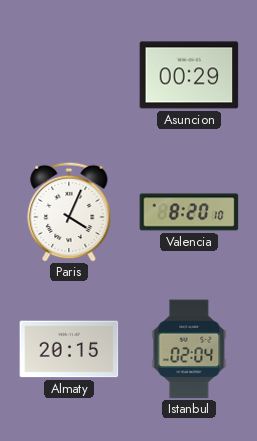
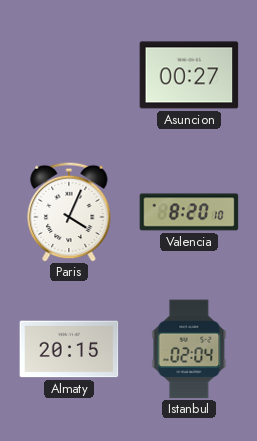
Asuncion: 00:29 -> 00:27
